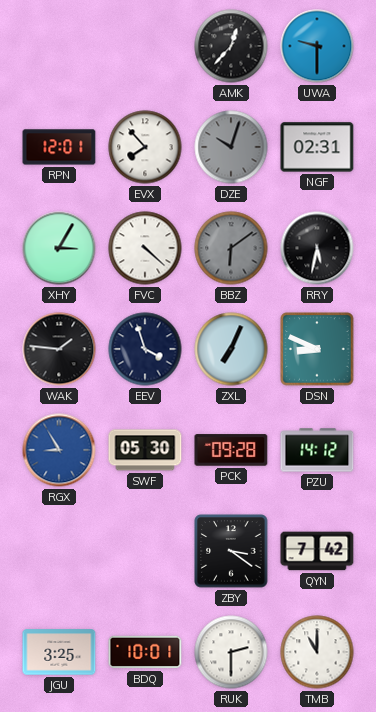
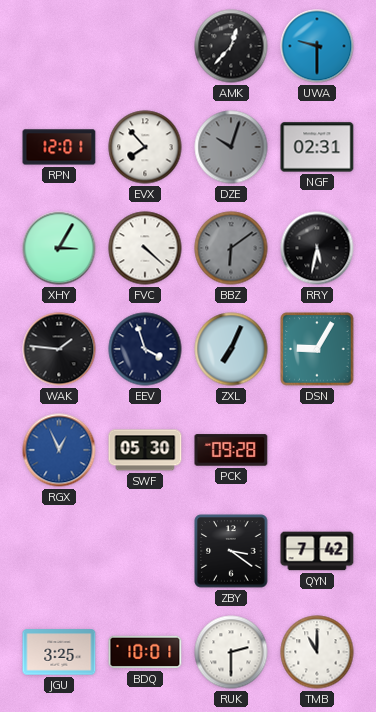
DSN: 8:49 -> 9:05
RGX: 8:55 -> 12:56
PZU: 14:12 -> none
